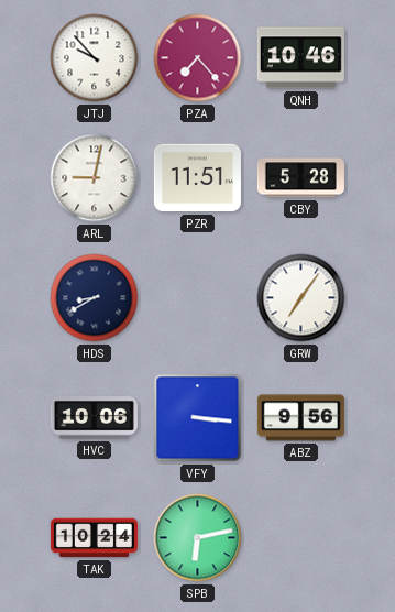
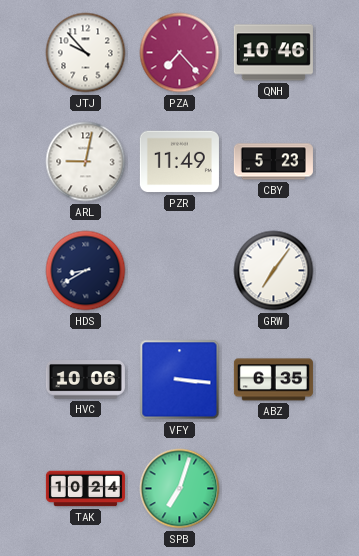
PZR: 11:51 -> 11:49
CBY: 5:28 -> 5:23
ABZ: 9:56 -> 6:35
SPB: 6:13 -> 7:03
